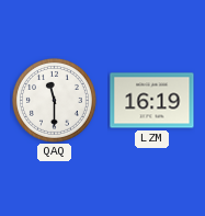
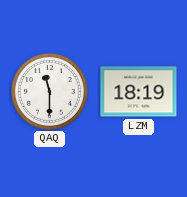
LZM: 16:19 -> 18:19
